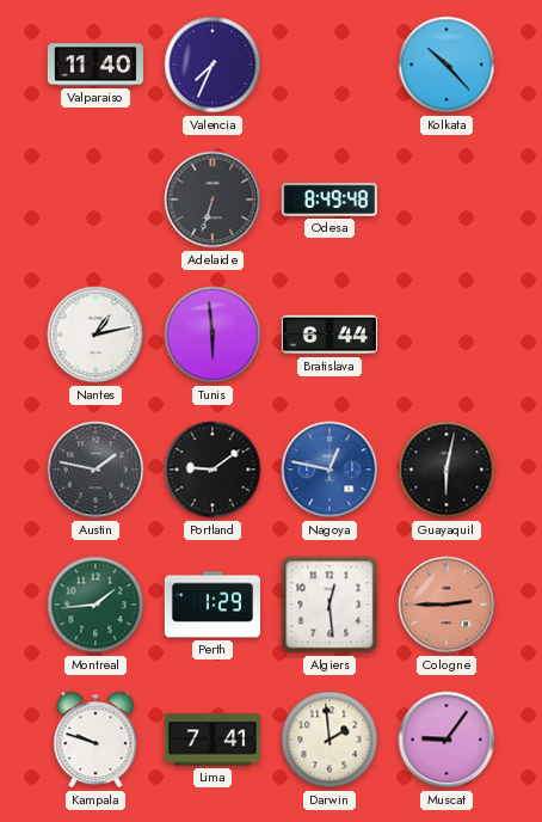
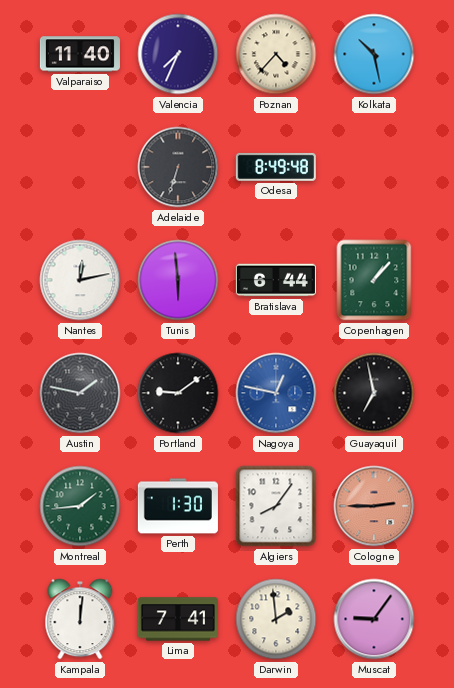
Poznan: none -> 4:37
Kolkata: 10:23 -> 10:28
Nantes: 1:13 -> 12:13
Copenhagen: none -> 1:07
Guayaquil: 6:02 -> 6:58
Perth: 1:29 -> 1:30
Algiers: 12:29 -> 8:06
Kampala: 9:48 -> 12:01
